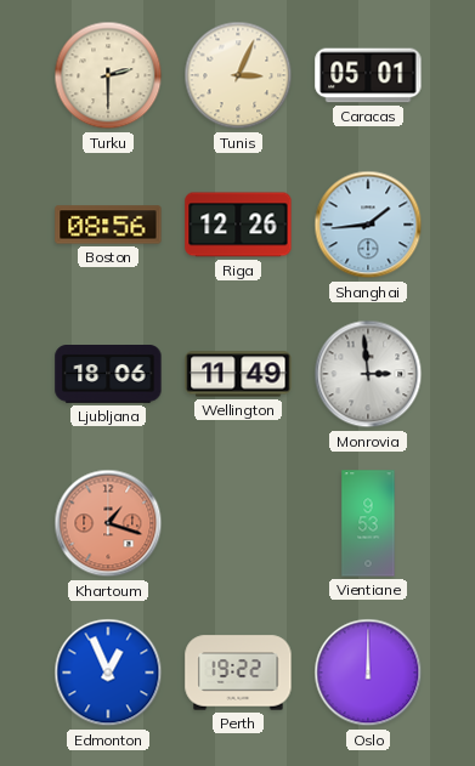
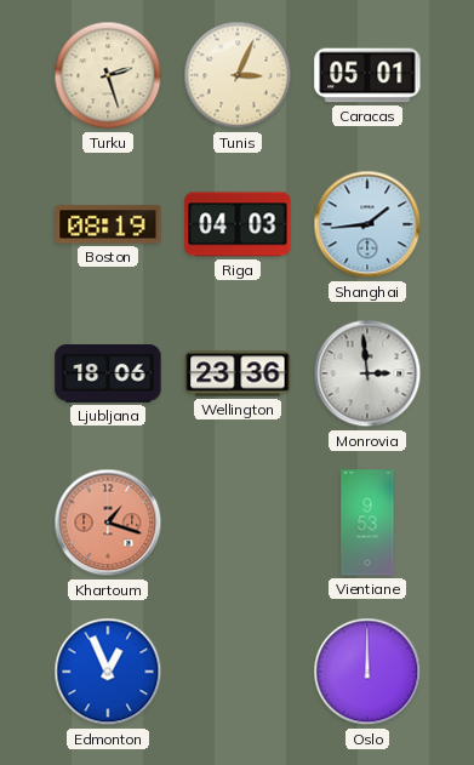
Turku: 2:30 -> 2:27
Boston: 08:56 -> 08:19
Riga: 12:26 -> 04:03
Wellington: 11:49 -> 23:36
Perth: 19:22 -> none
